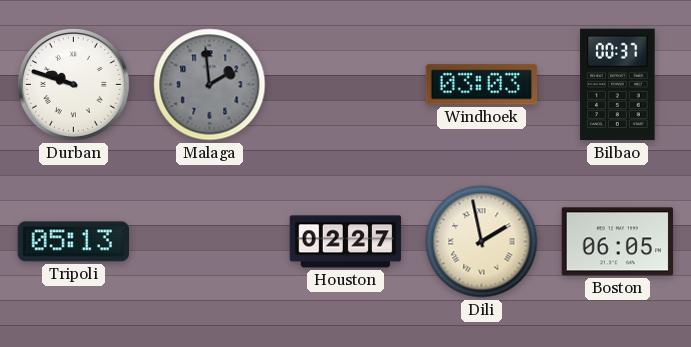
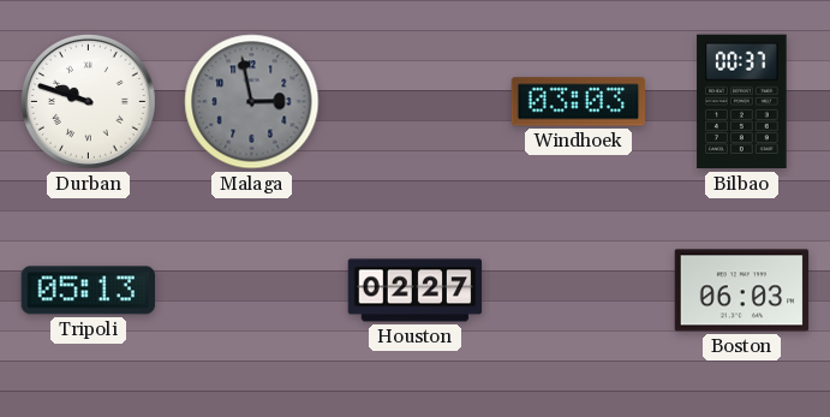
Malaga: 1:59 -> 2:58
Dili: 1:58 -> none
Boston: 06:05 -> 06:03
